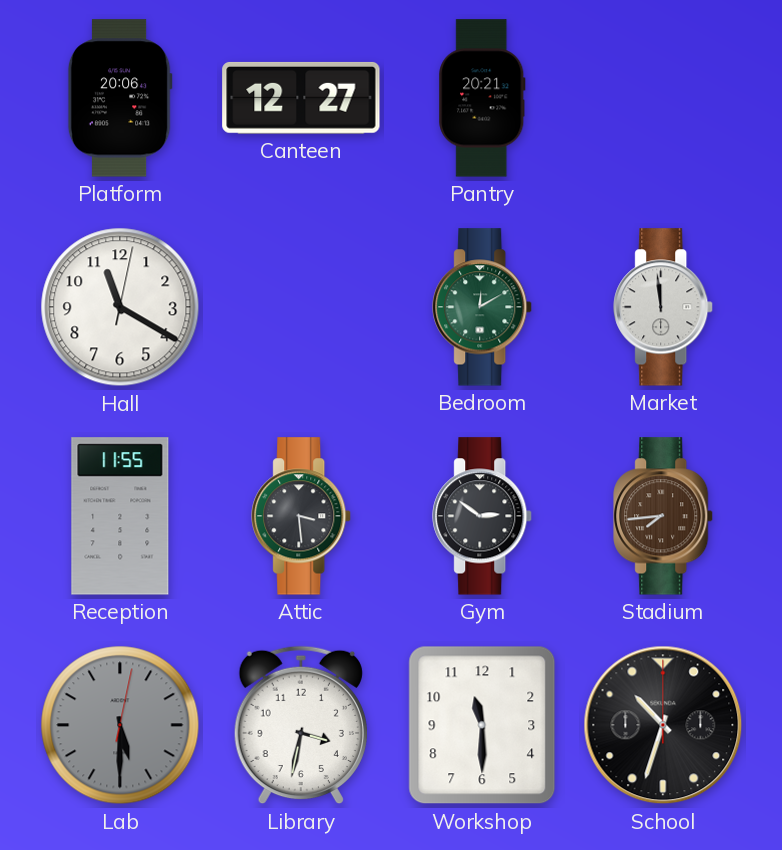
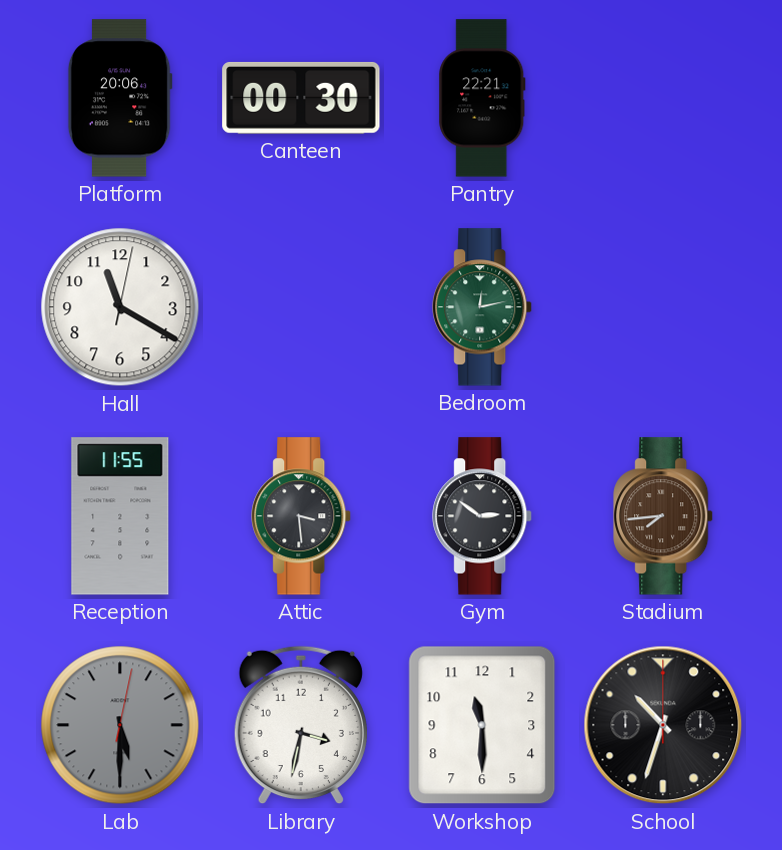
Canteen: 12:27 -> 00:30
Pantry: 20:21 -> 22:21
Bedroom: 12:10 -> 12:13
Market: 11:59 -> none
